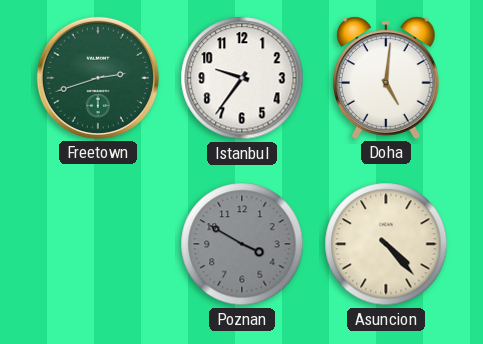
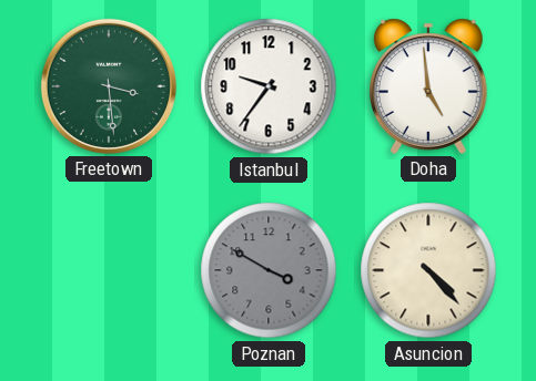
Freetown: 2:42 -> 3:29
Doha: 5:01 -> 4:59
